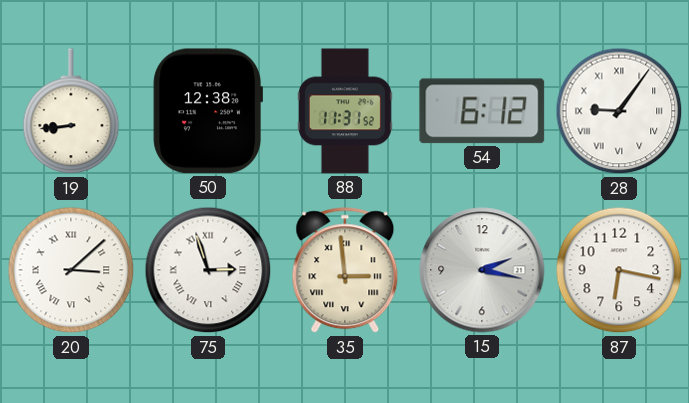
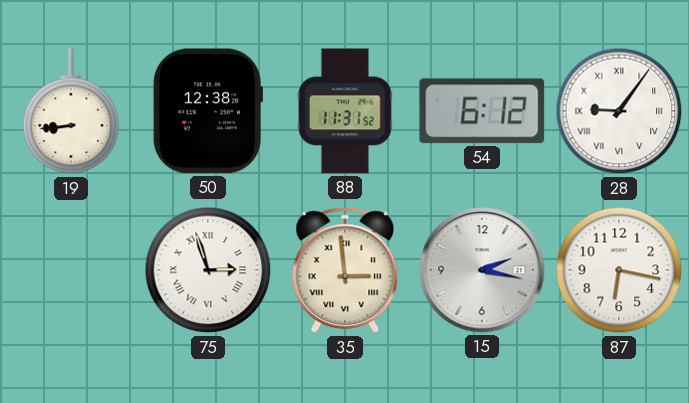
20: 3:08 -> none
